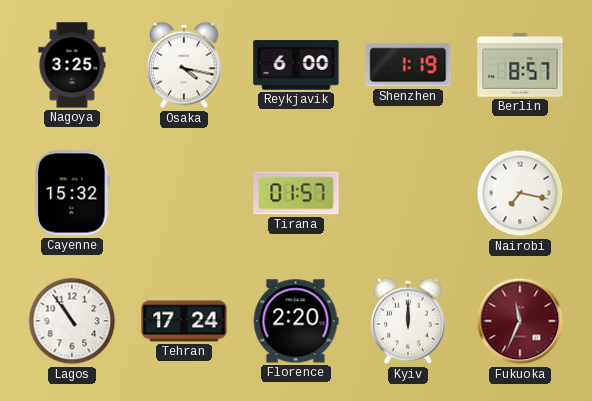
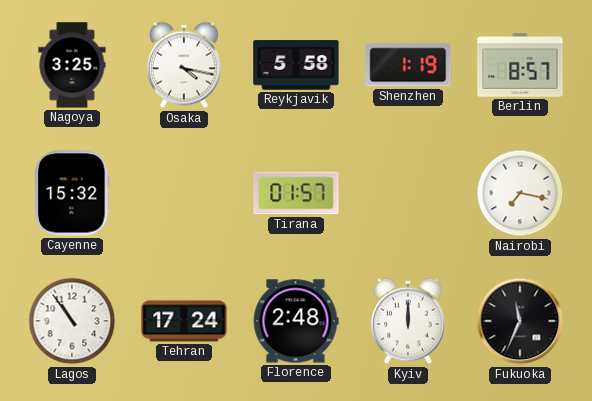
Reykjavik: 6:00 -> 5:58
Florence: 2:20 -> 2:48
Fukuoka dial: burgundy -> black
